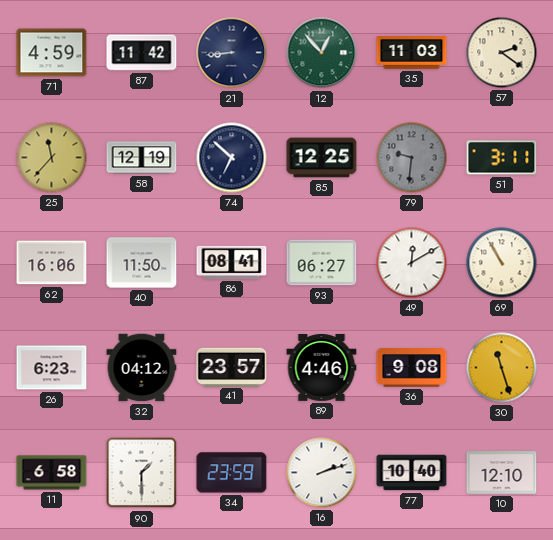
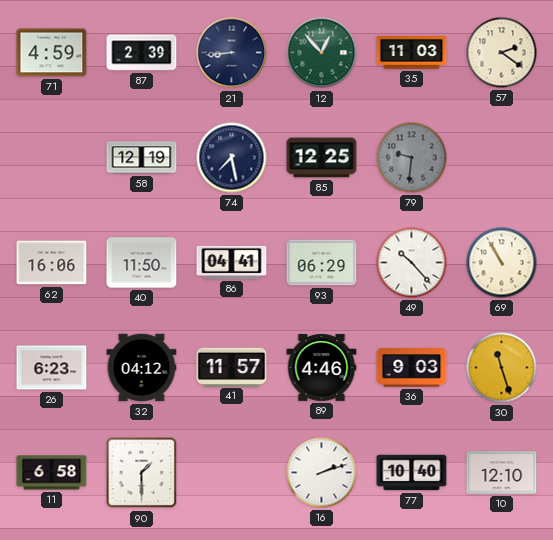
87: 11:42 -> 2:39
25: 11:37 -> none
74: 6:52 -> 7:28
51: 3:11 -> none
86: 08:41 -> 04:41
93: 06:27 -> 06:29
49: 12:10 -> 10:23
41: 23:57 -> 11:57
36: 9:08 -> 9:03
34: 23:59 -> none
